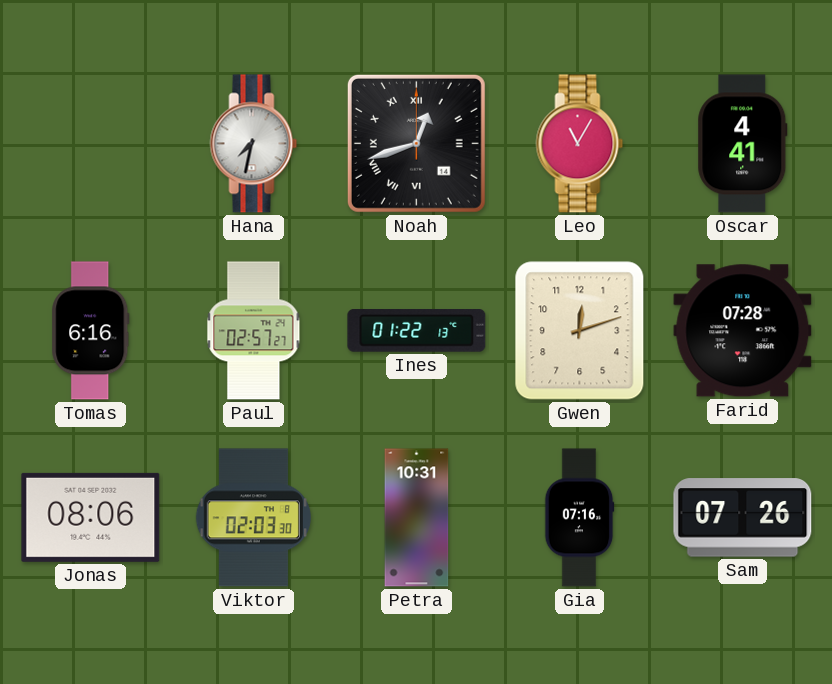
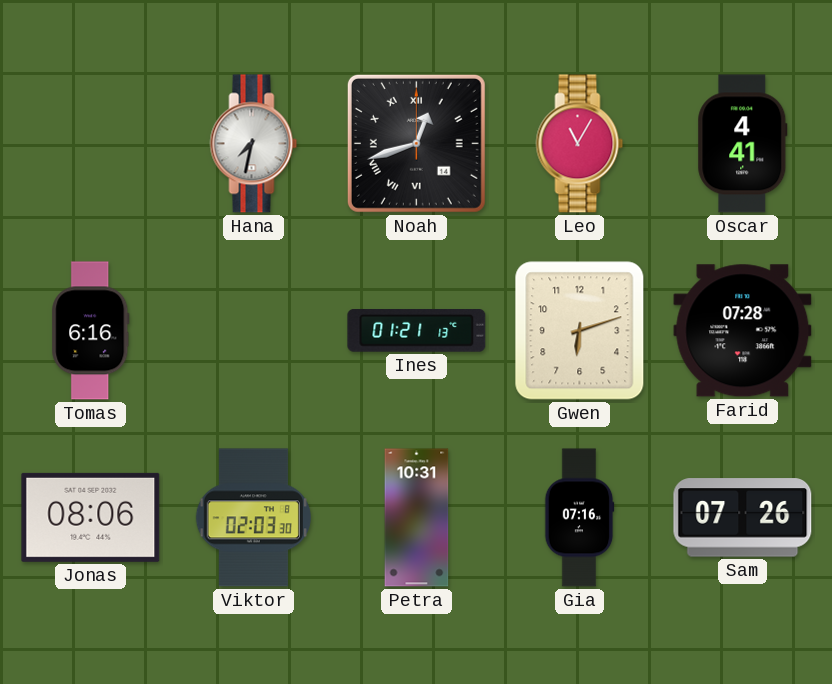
Paul: 02:57 -> none
Ines: 01:22 -> 01:21
Gwen: 12:12 -> 6:12
